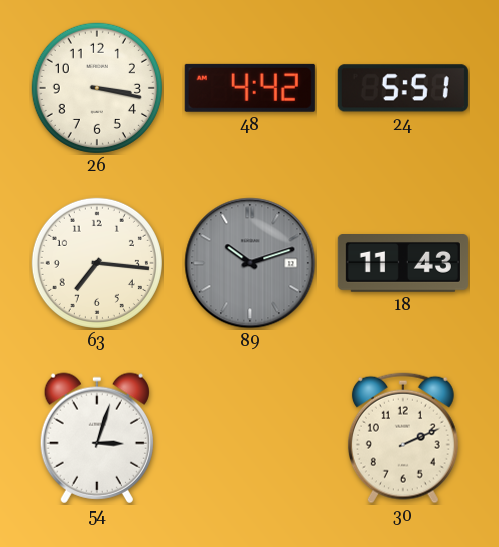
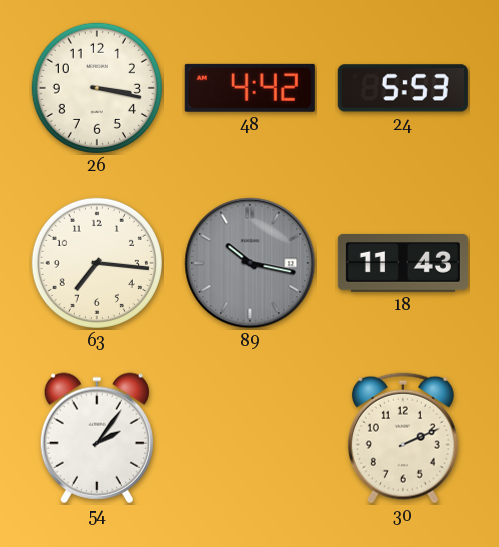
24: 5:51 -> 5:53
89: 10:12 -> 10:17
54: 3:03 -> 2:06
